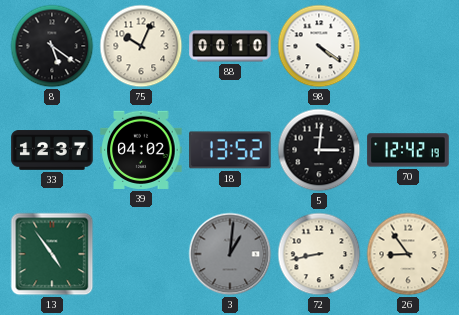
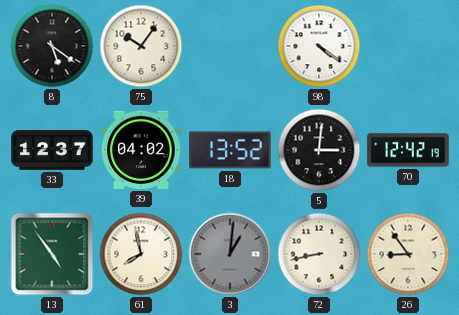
75: 10:04 -> 10:06
88: 00:10 -> none
61: none -> 7:58
